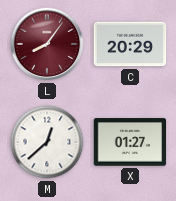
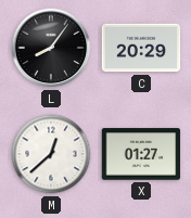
L dial: burgundy -> black
